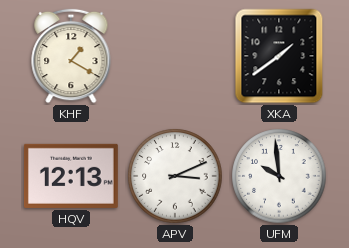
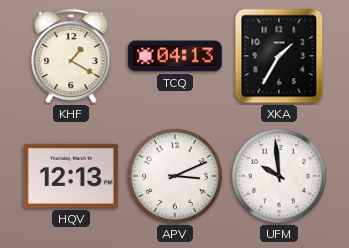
TCQ: none -> 04:13
XKA: 1:39 -> 1:35
